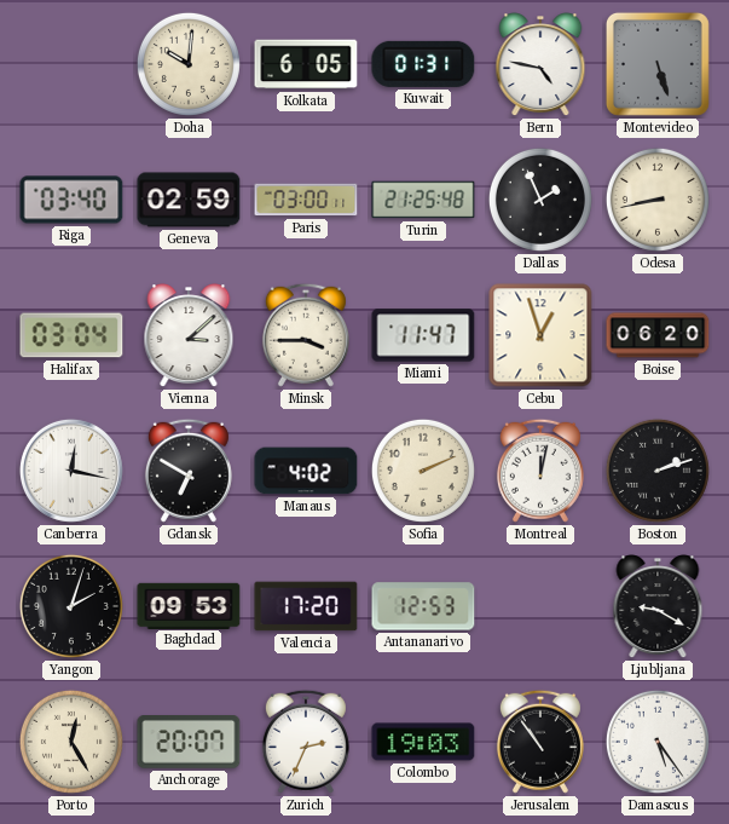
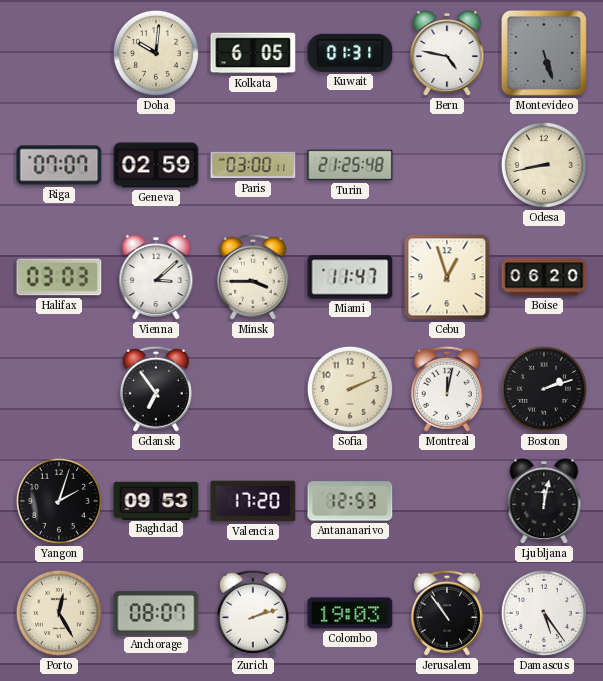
Riga: 03:40 -> 07:07
Dallas: 1:56 -> none
Halifax: 03:04 -> 03:03
Canberra: 12:17 -> none
Gdansk: 6:50 -> 6:54
Manaus: 4:02 -> none
Ljubljana: 9:20 -> 12:02
Anchorage: 20:07 -> 08:07
Zurich: 2:34 -> 2:12
